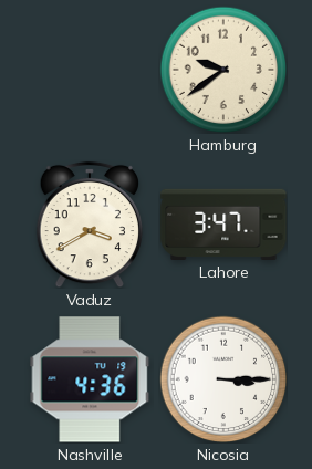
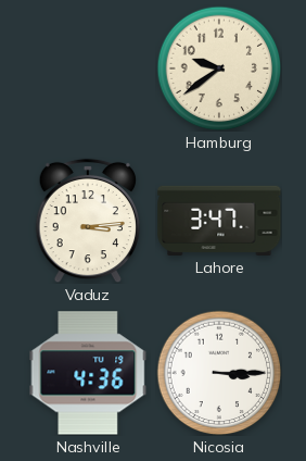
Vaduz: 3:40 -> 3:14
